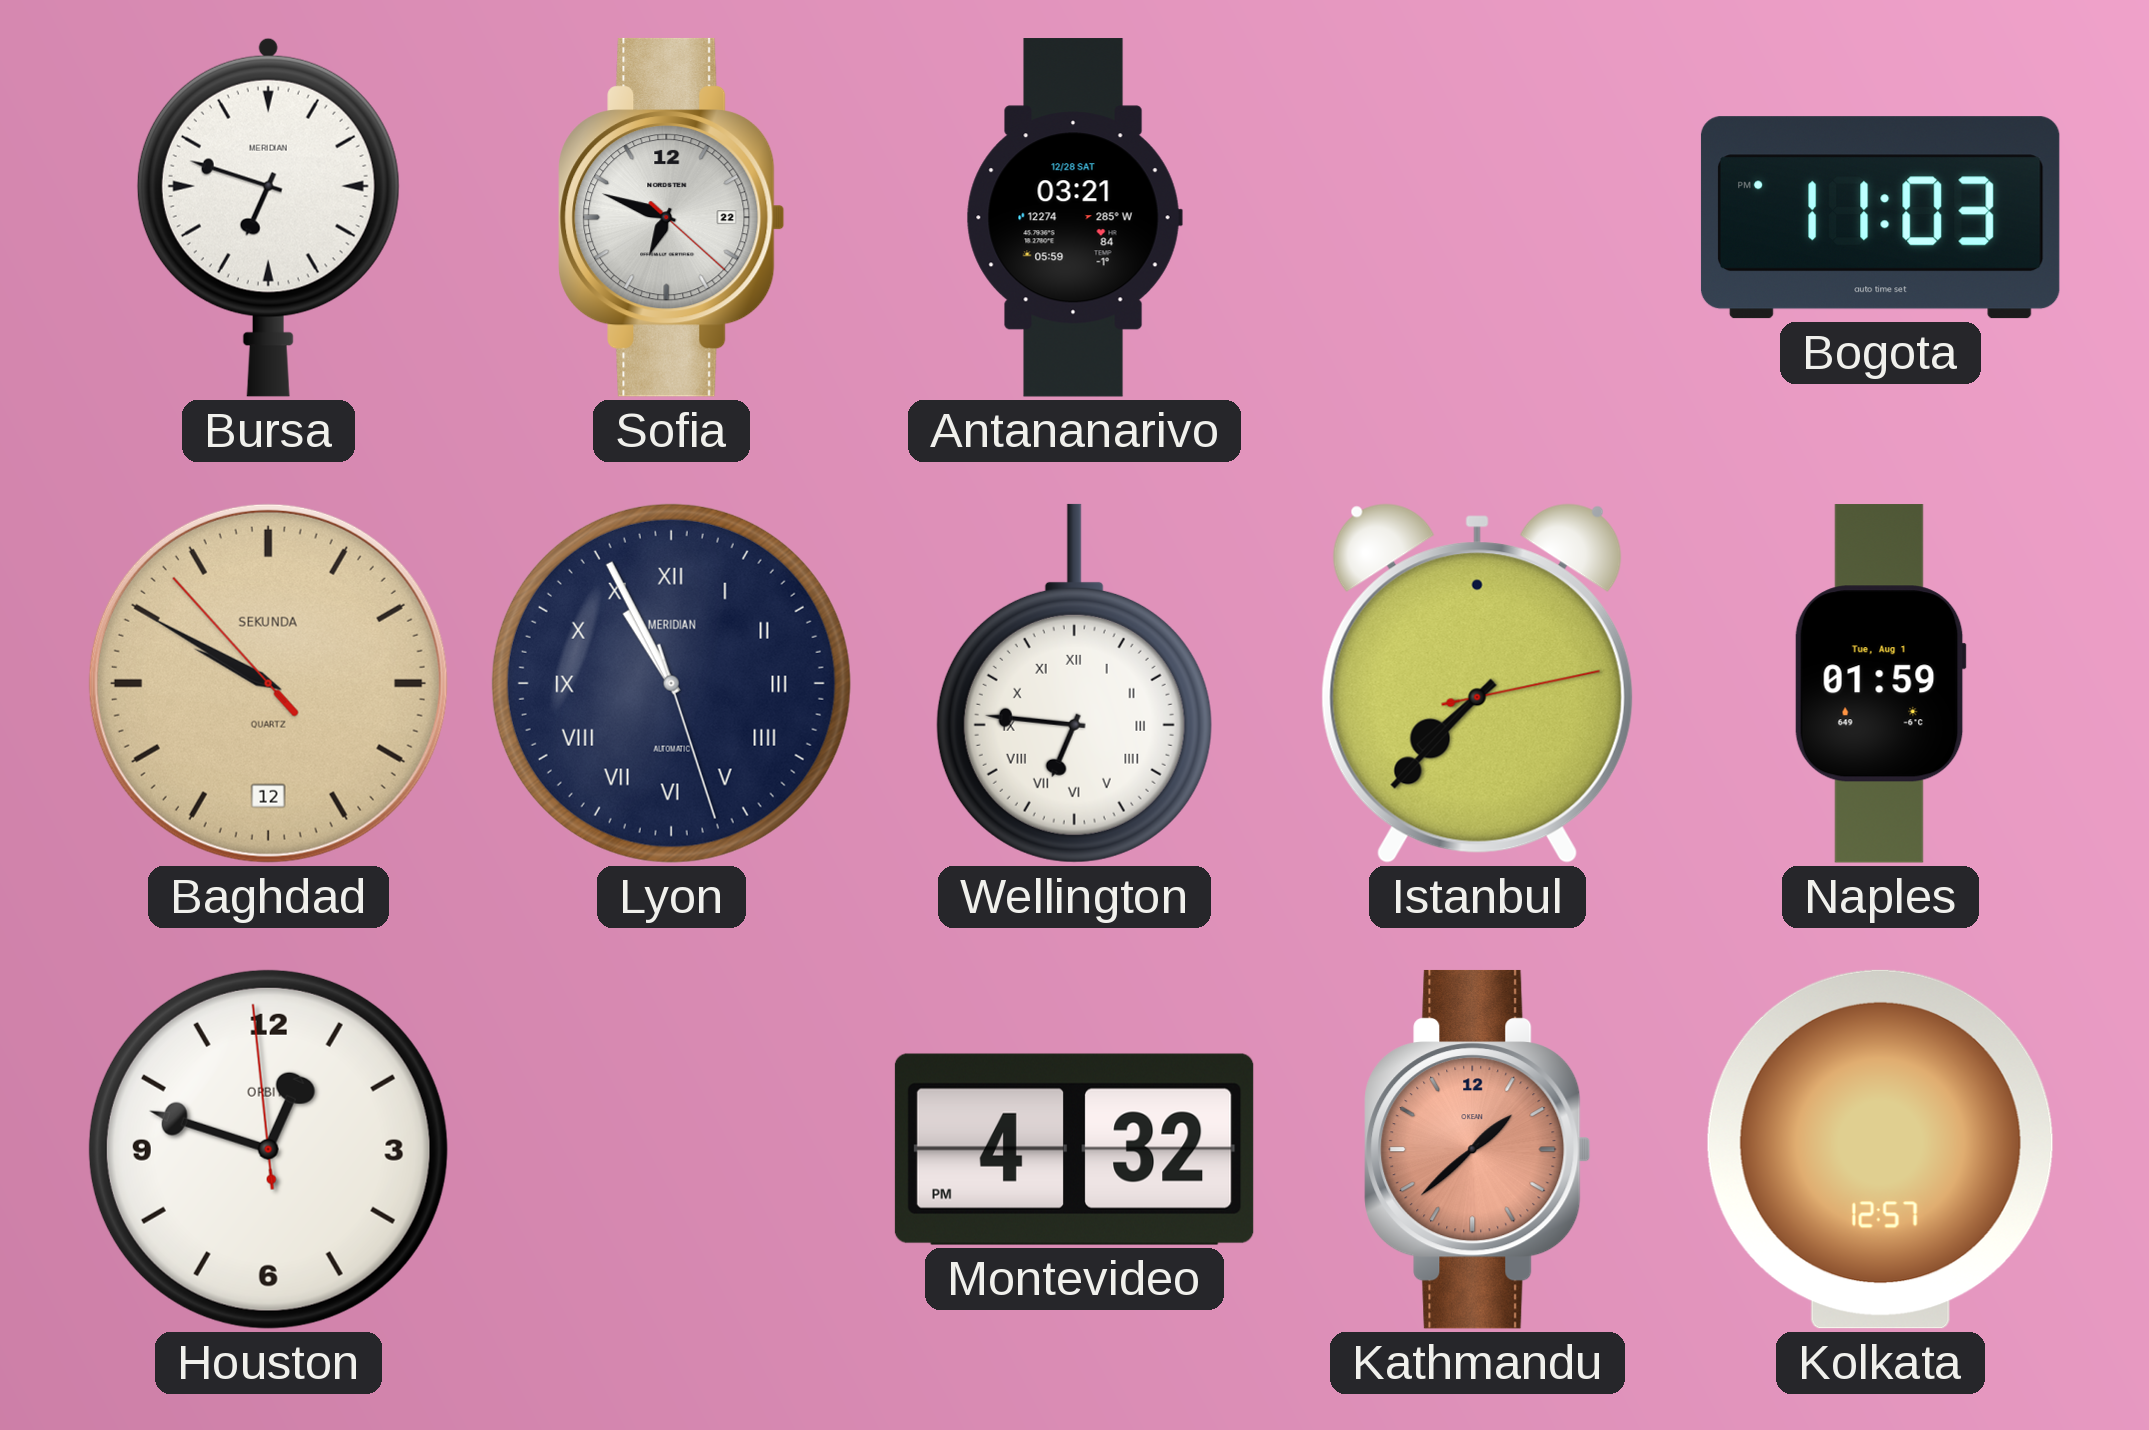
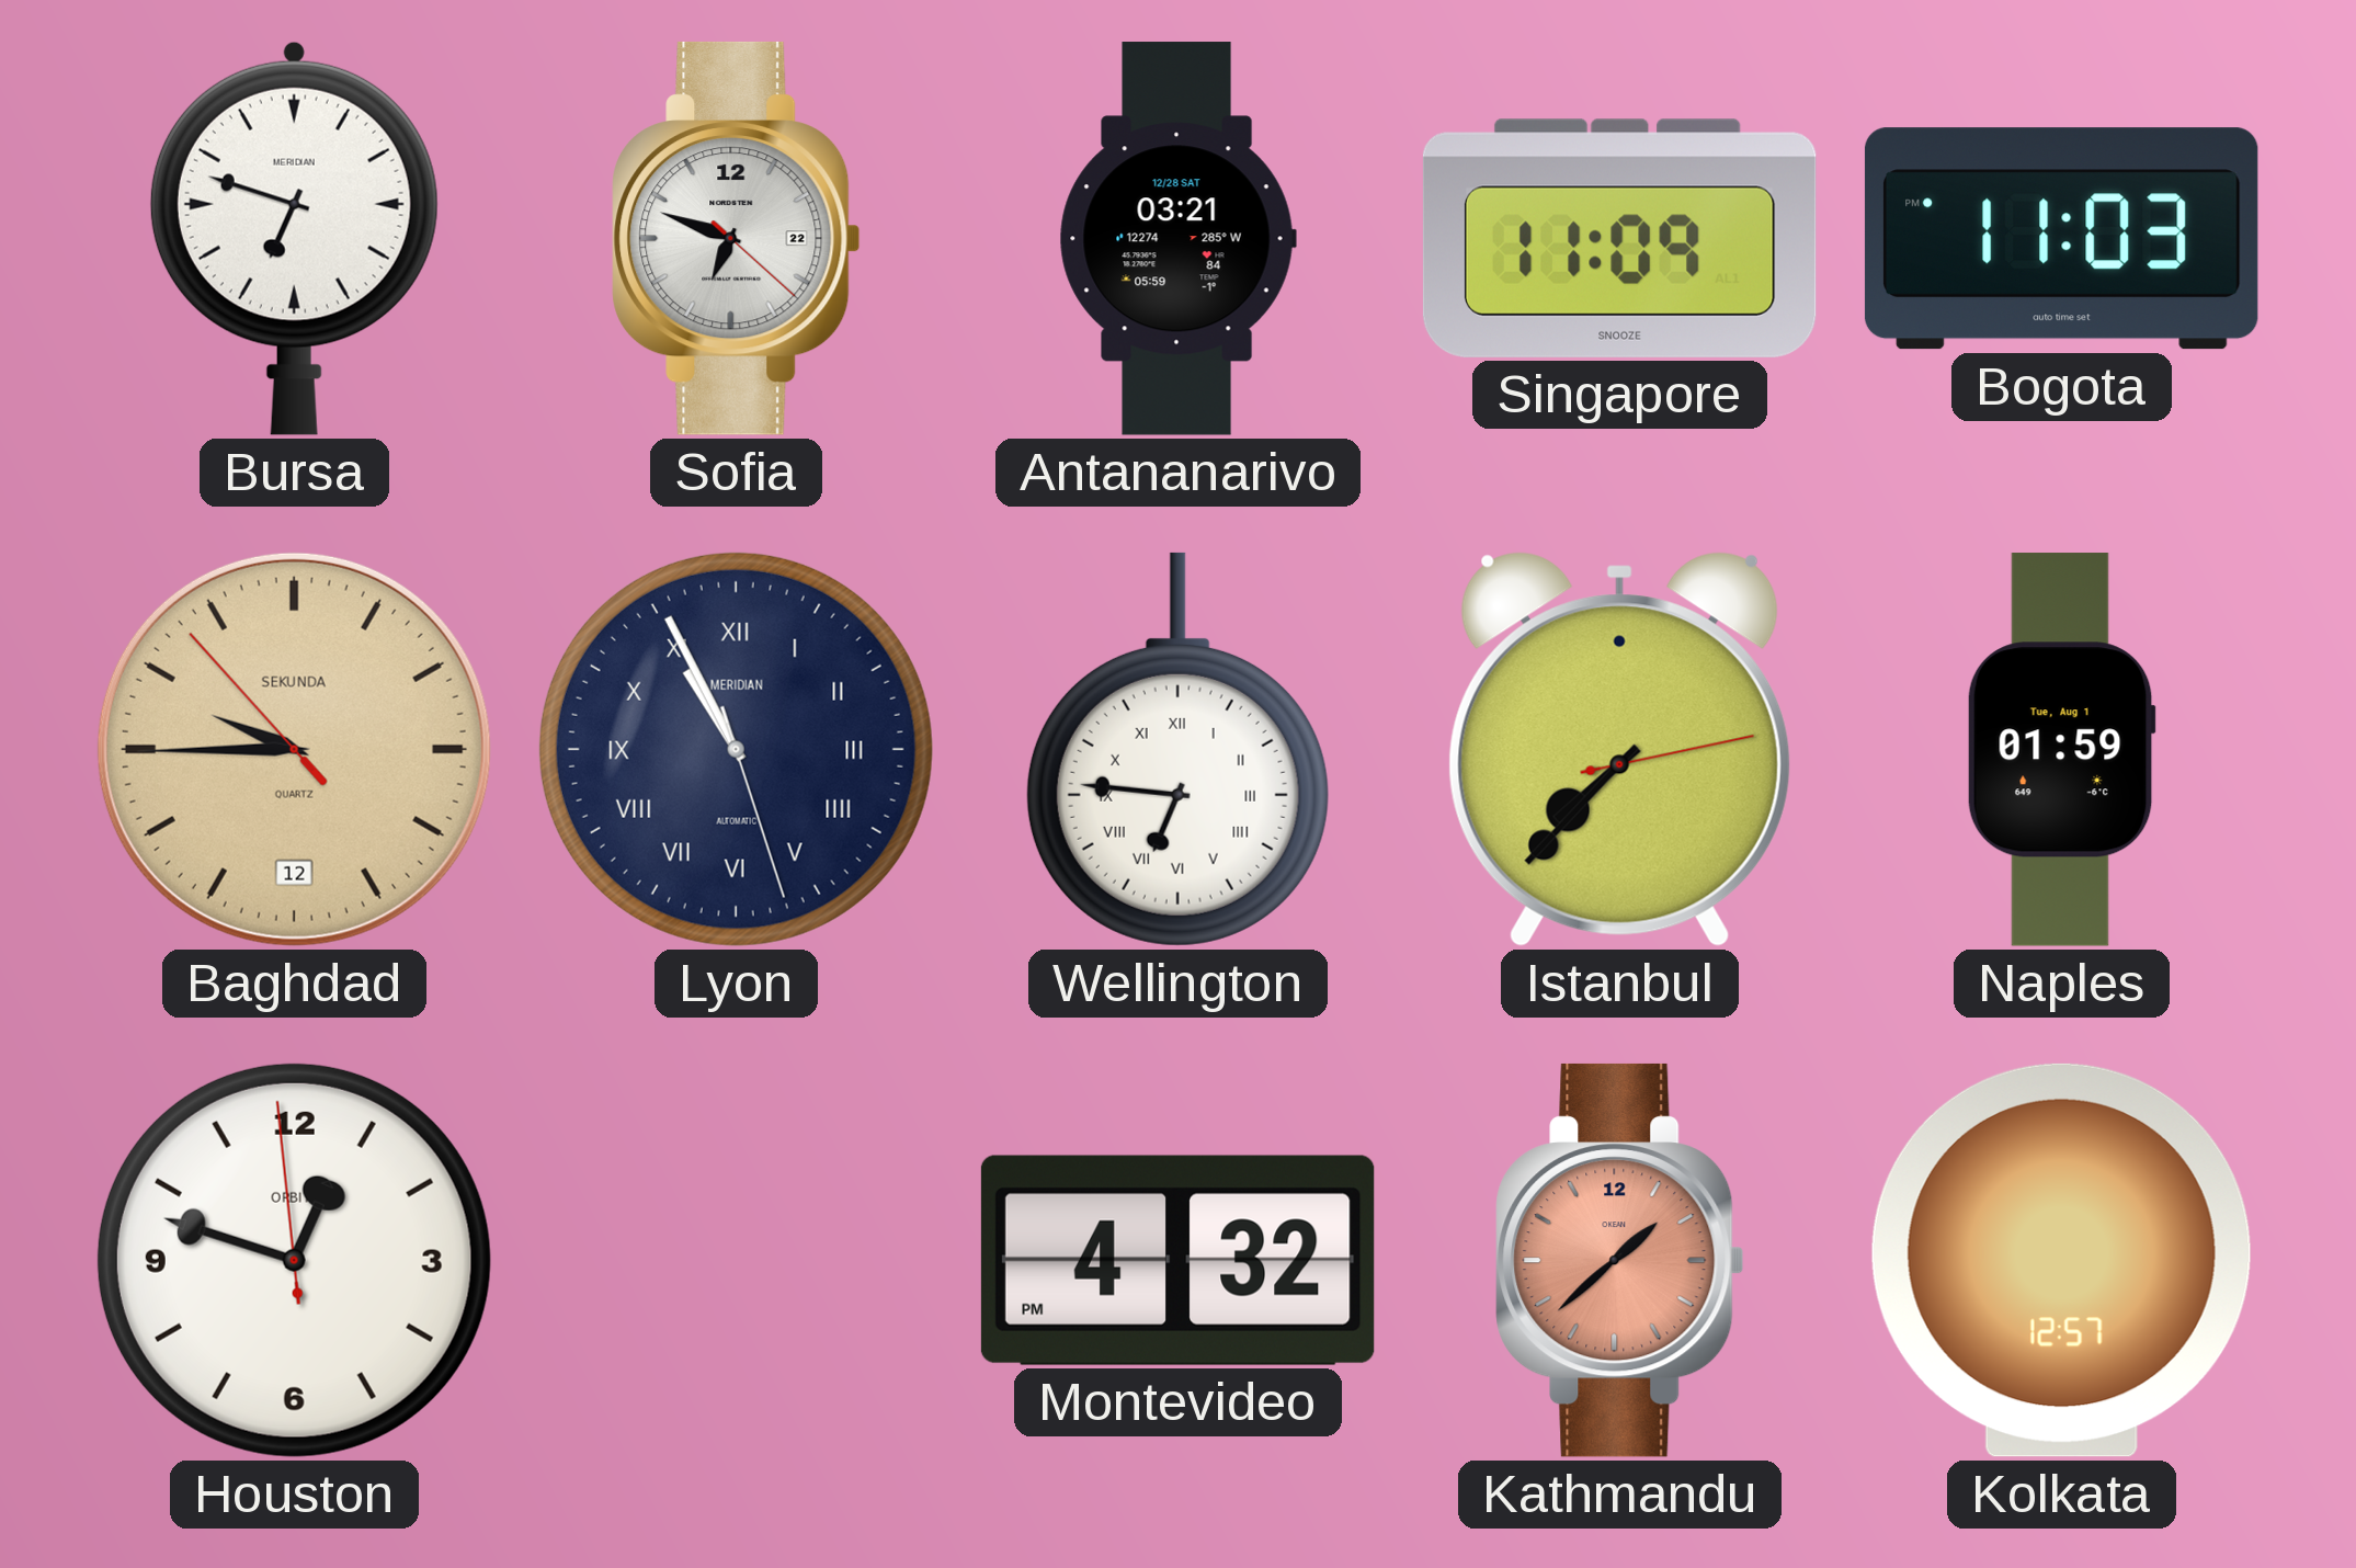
Singapore: none -> 11:09
Baghdad: 9:49 -> 9:44
